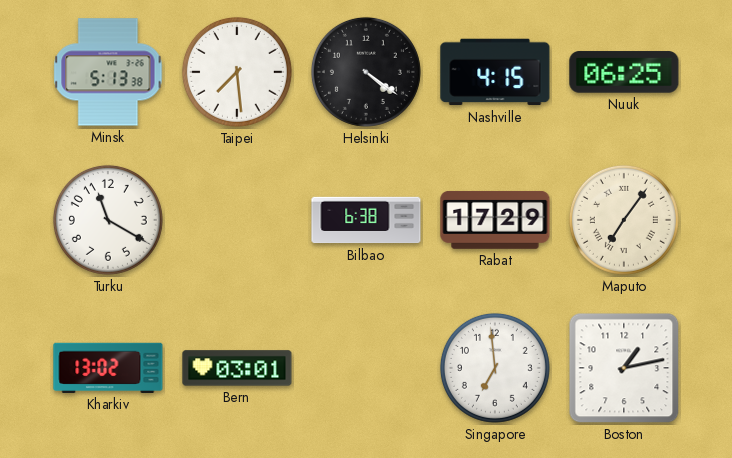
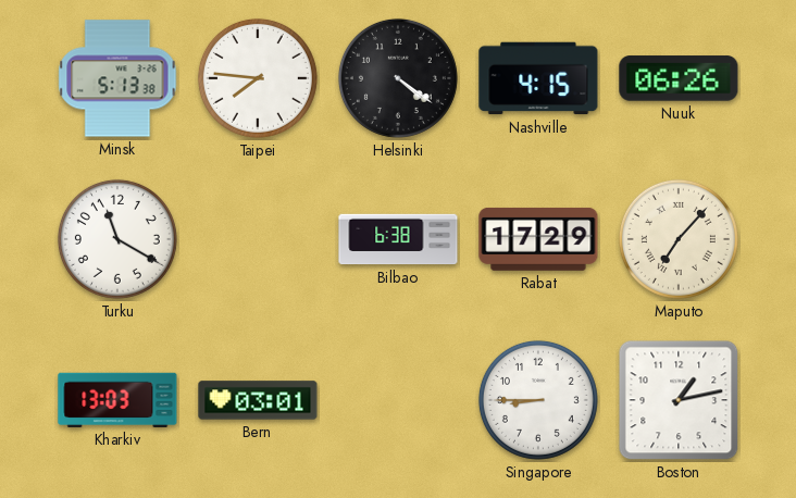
Taipei: 7:29 -> 7:46
Nuuk: 06:25 -> 06:26
Maputo: 7:06 -> 7:07
Kharkiv: 13:02 -> 13:03
Singapore: 6:59 -> 8:45
